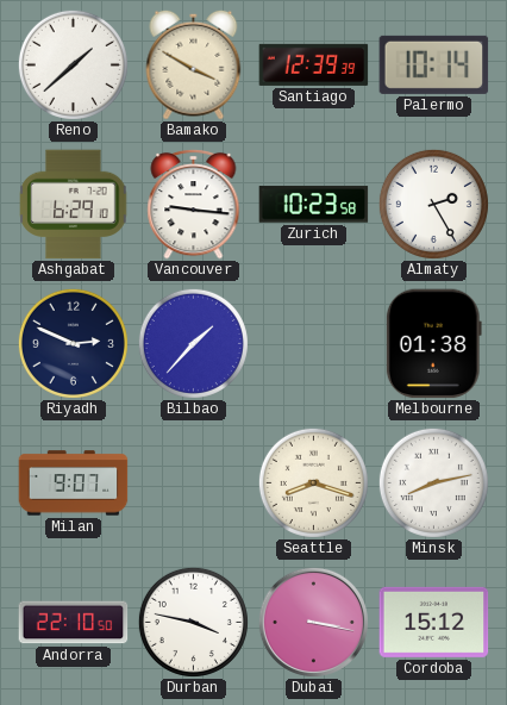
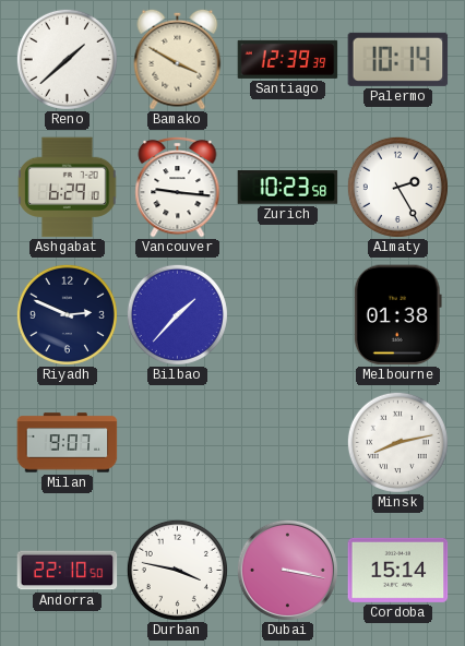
Seattle: 8:18 -> none
Cordoba: 15:12 -> 15:14
